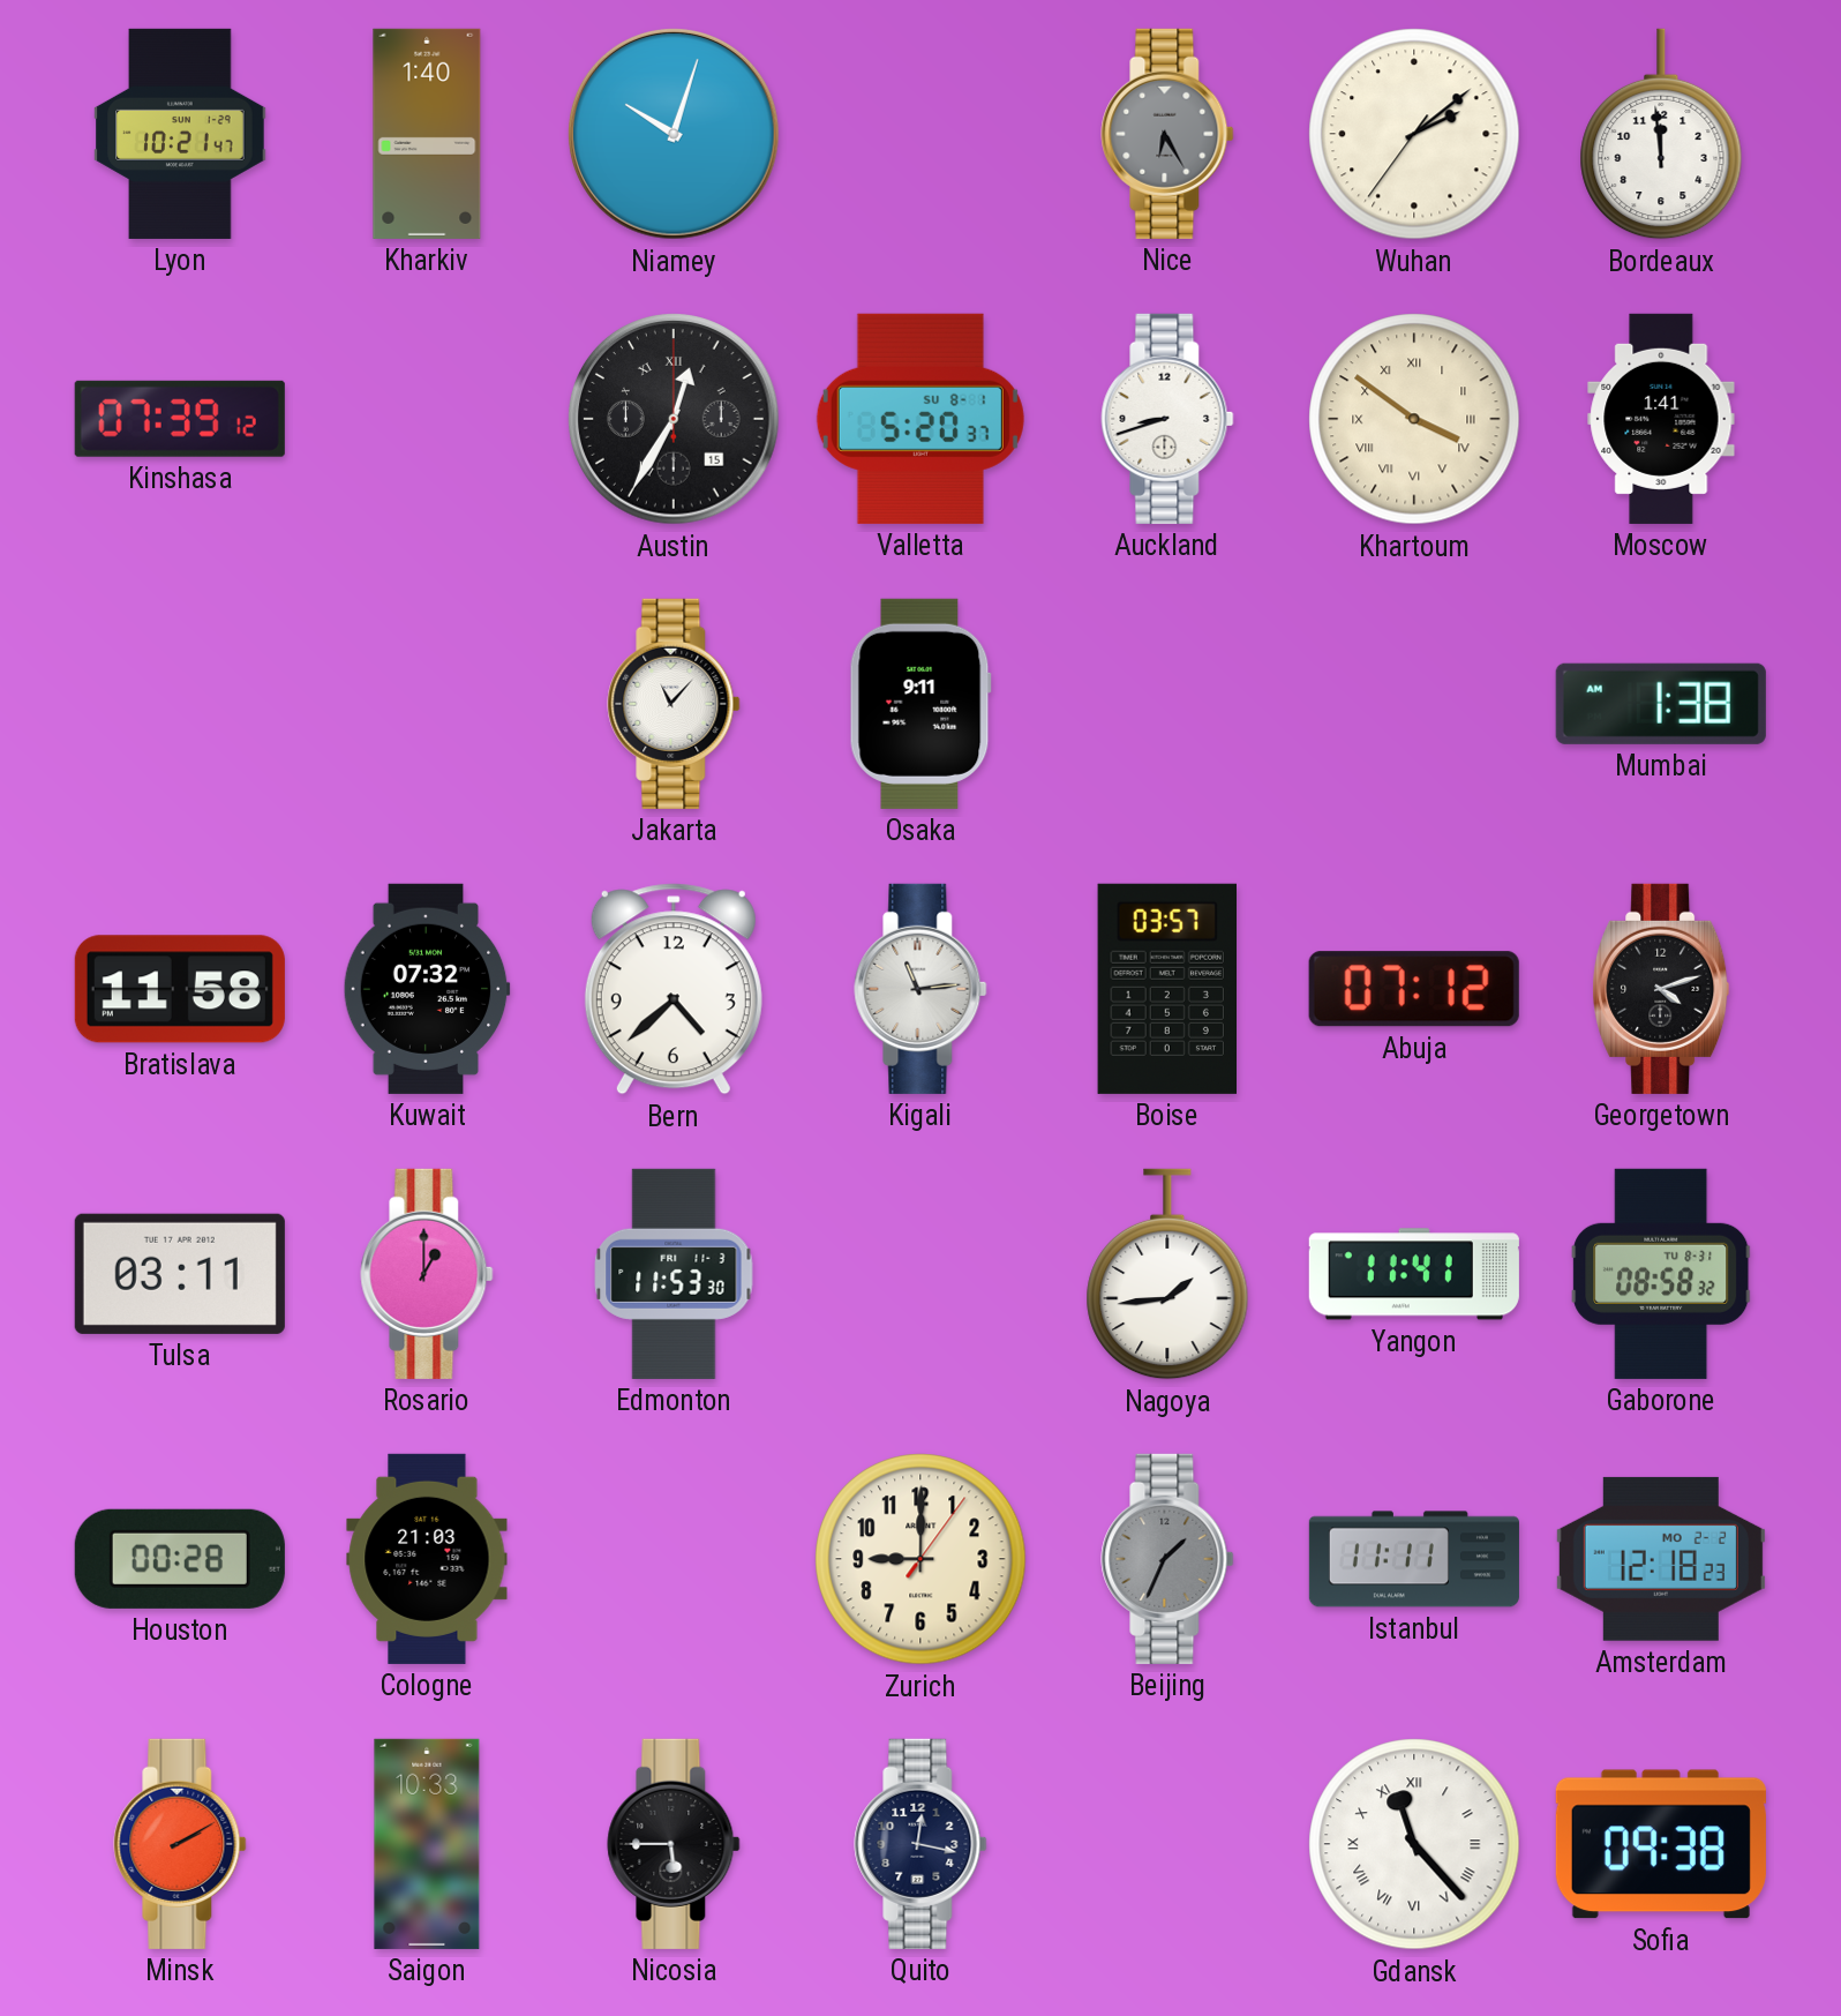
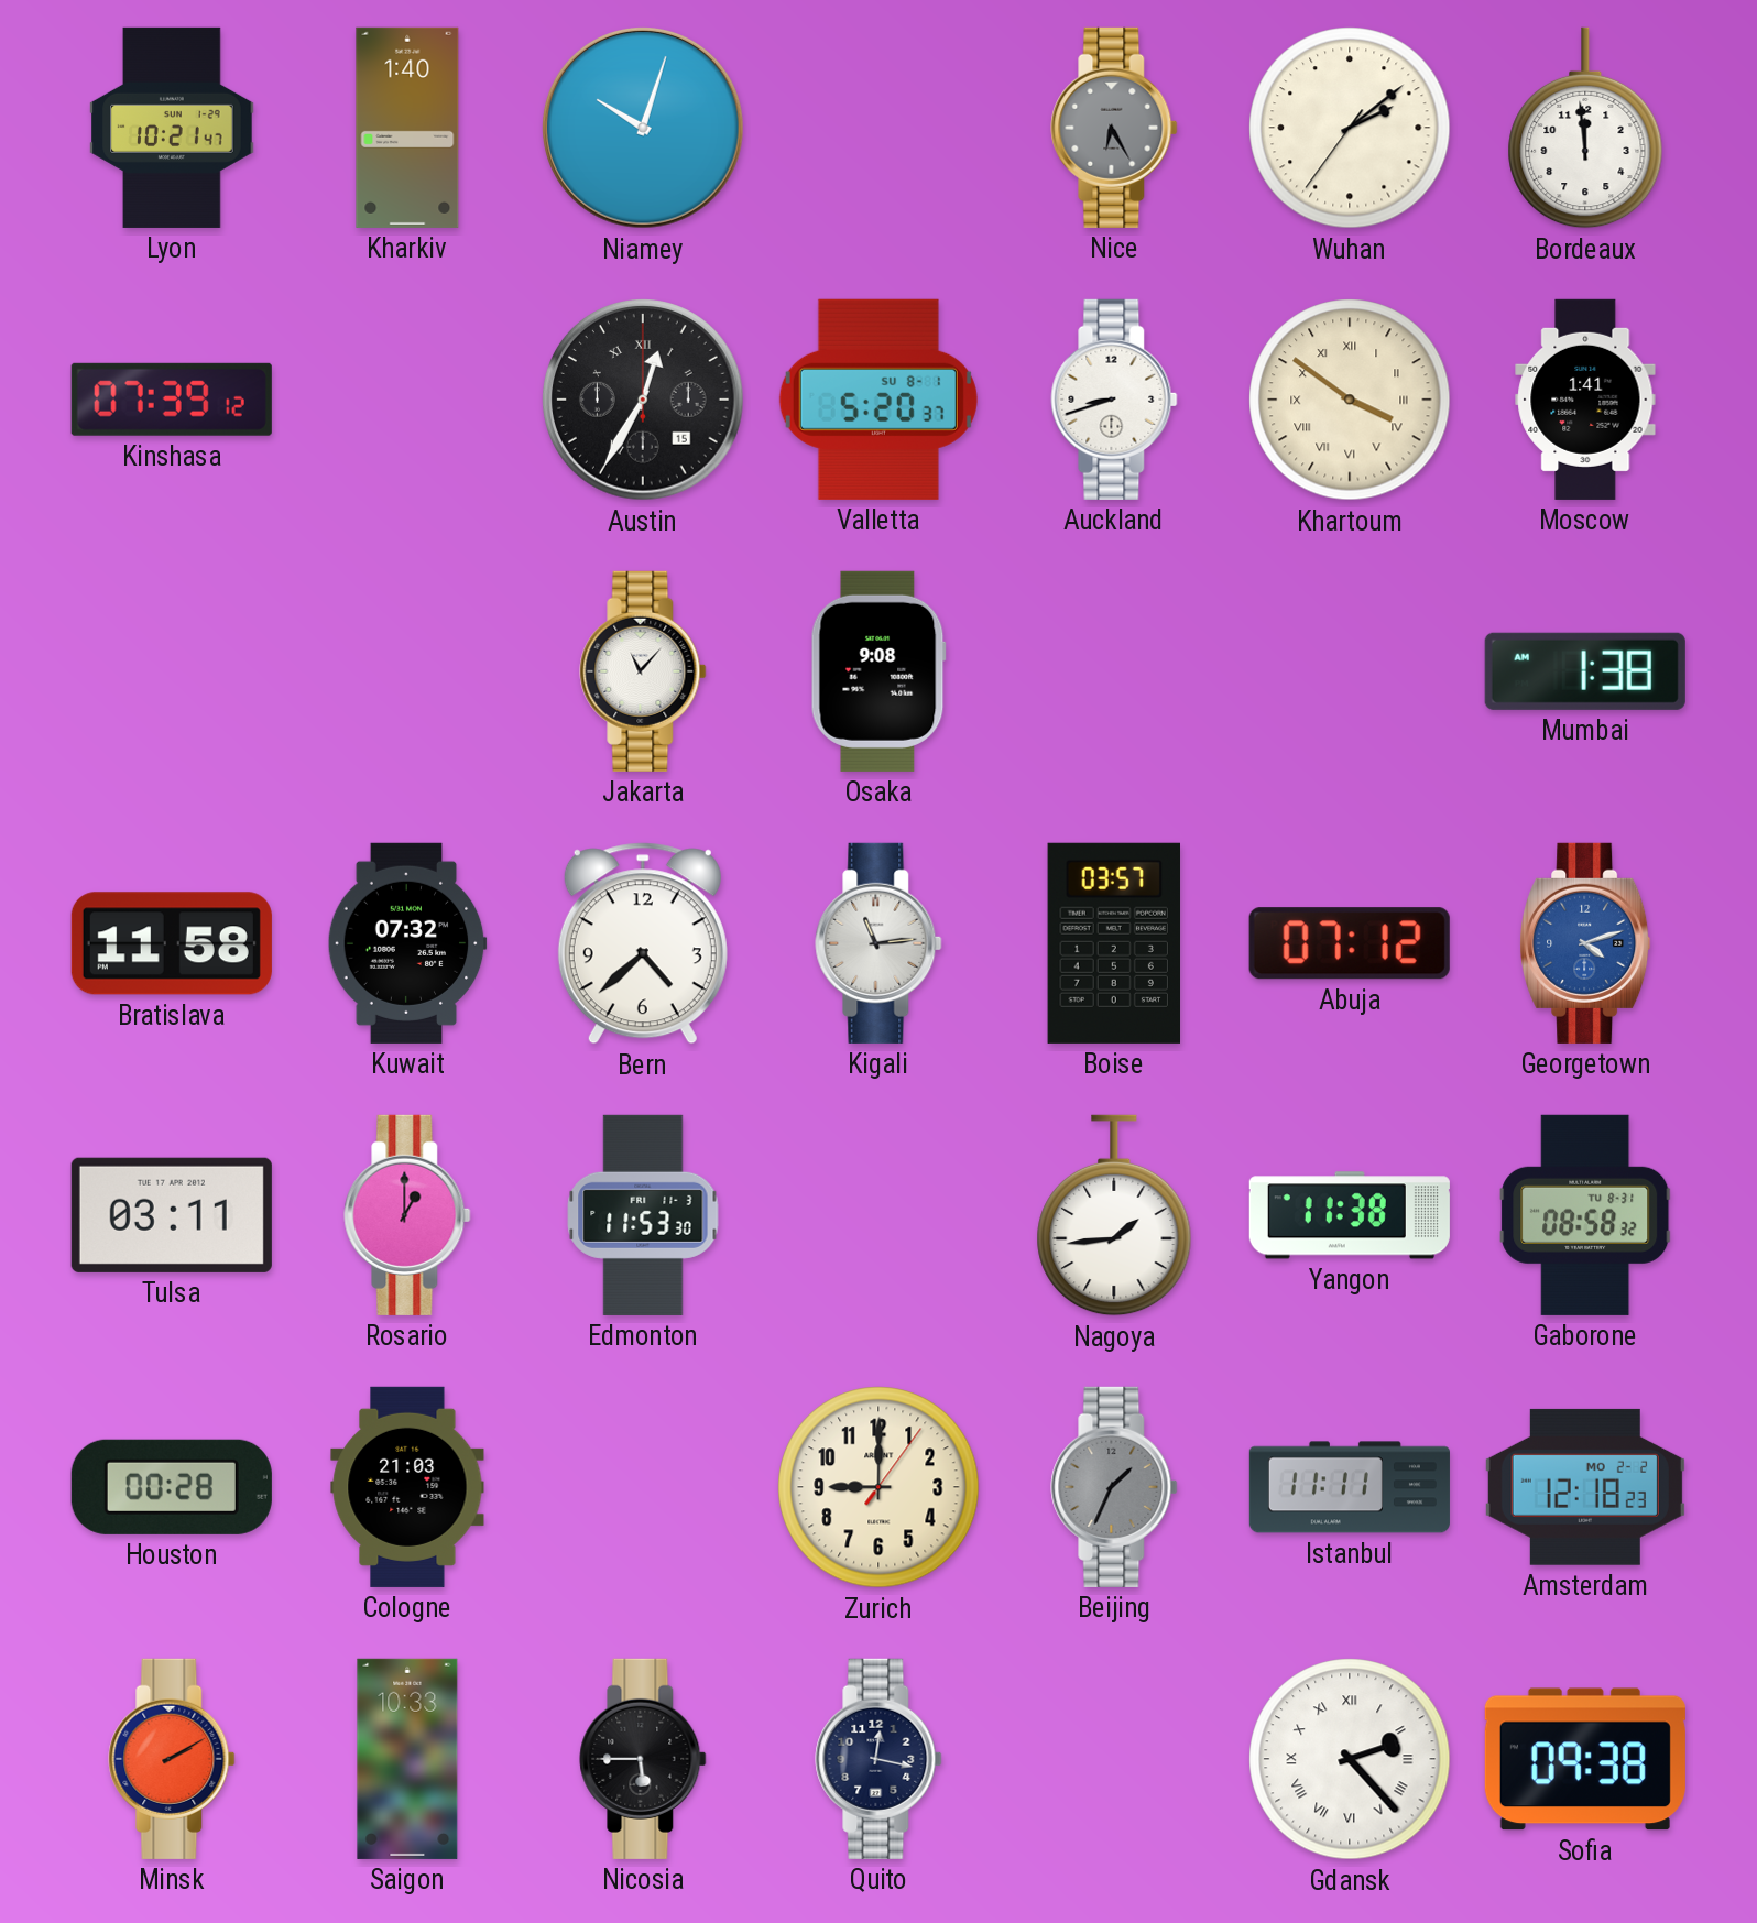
Osaka: 9:11 -> 9:08
Georgetown dial: black -> blue
Yangon: 11:41 -> 11:38
Gdansk: 11:23 -> 2:23
